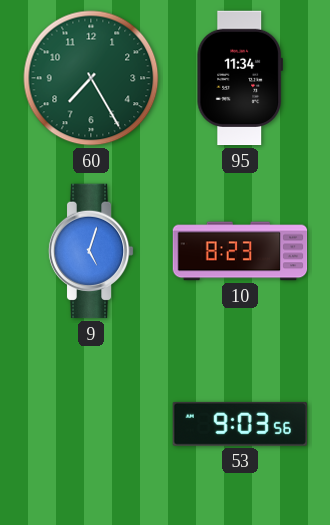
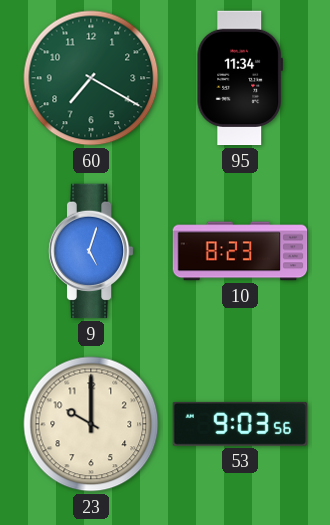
60: 7:25 -> 7:20
23: none -> 10:00
